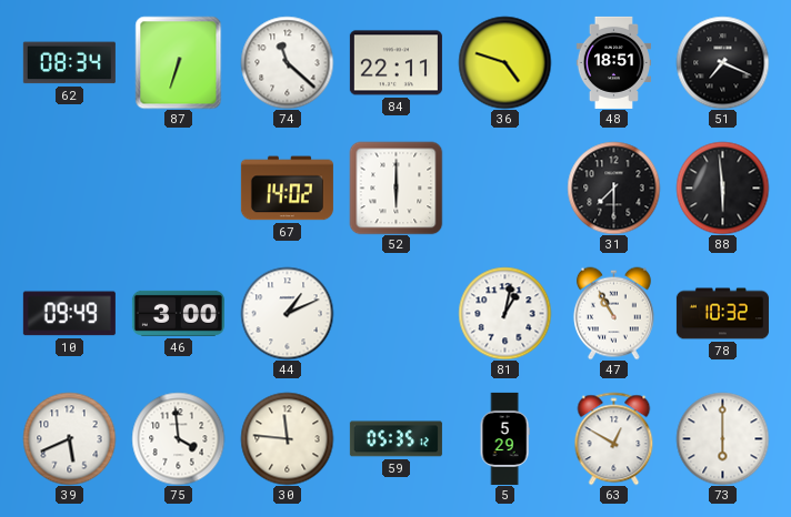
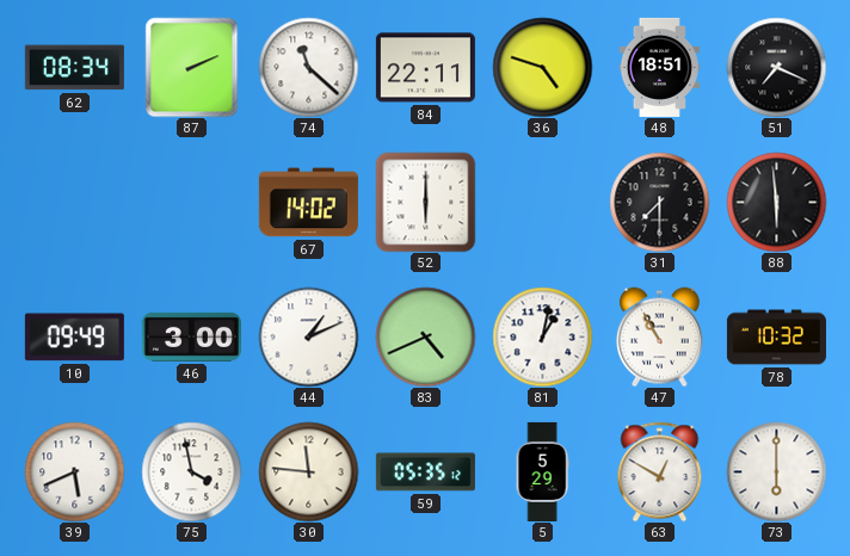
87: 6:33 -> 2:11
83: none -> 4:41
75: 3:59 -> 3:58
